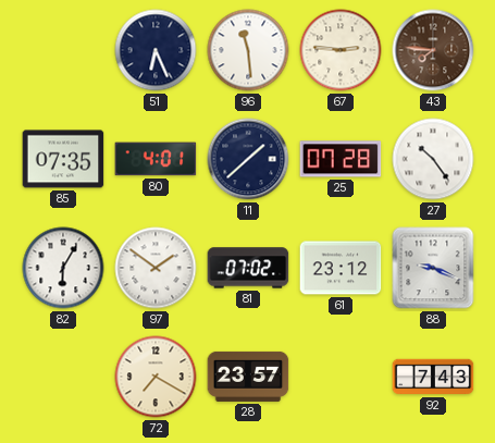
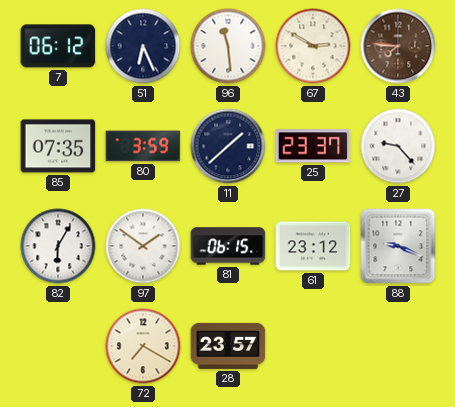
7: none -> 06:12
67: 2:46 -> 2:50
80: 4:01 -> 3:59
25: 07:28 -> 23:37
27: 10:24 -> 9:23
81: 07:02 -> 06:15
92: 7:43 -> none
